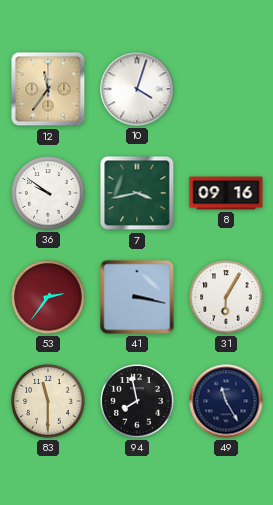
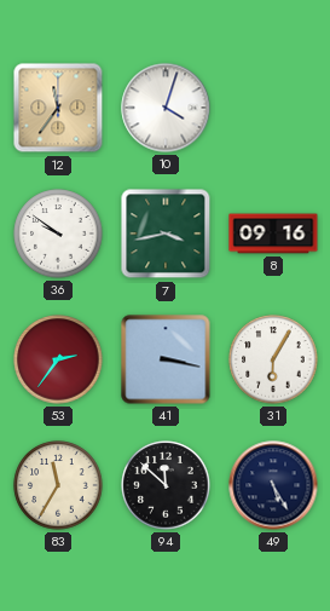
83: 11:30 -> 11:35
94: 7:58 -> 11:52
49: 11:25 -> 5:25
